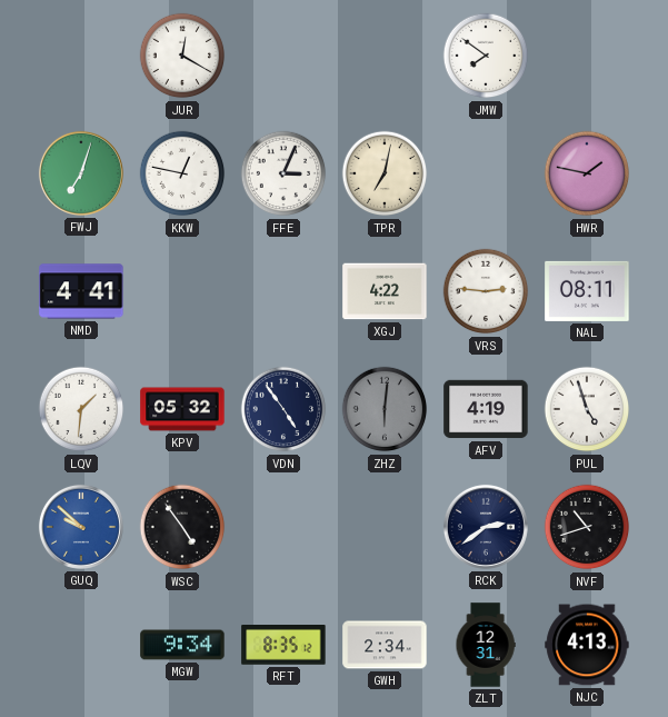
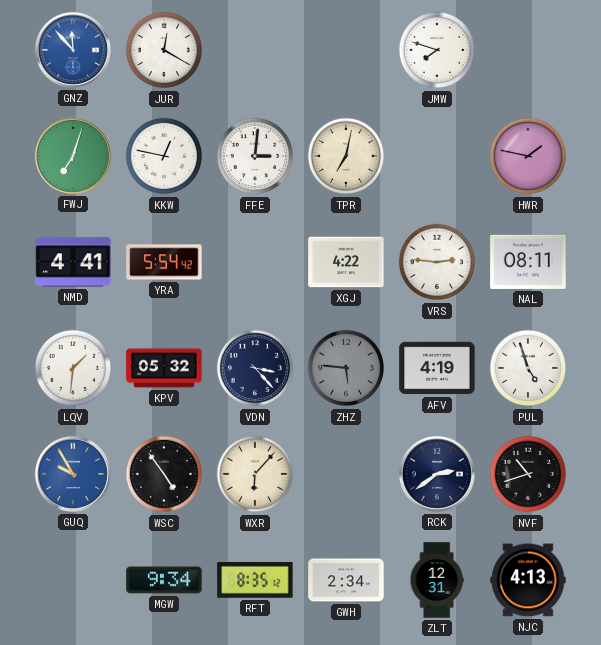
GNZ: none -> 11:53
JMW: 7:51 -> 7:48
FFE: 3:04 -> 3:01
YRA: none -> 5:54
VDN: 4:54 -> 3:23
ZHZ: 6:01 -> 5:46
GUQ: 9:52 -> 9:55
WXR: none -> 6:07
